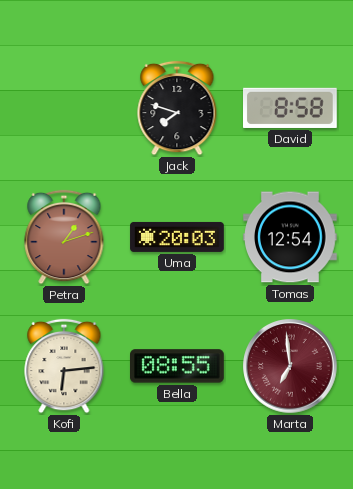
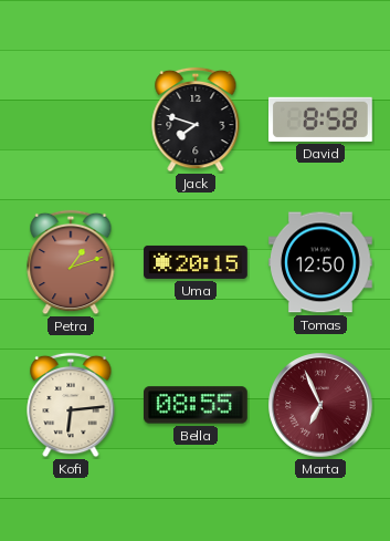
Uma: 20:03 -> 20:15
Tomas: 12:54 -> 12:50
Marta: 6:59 -> 6:56
